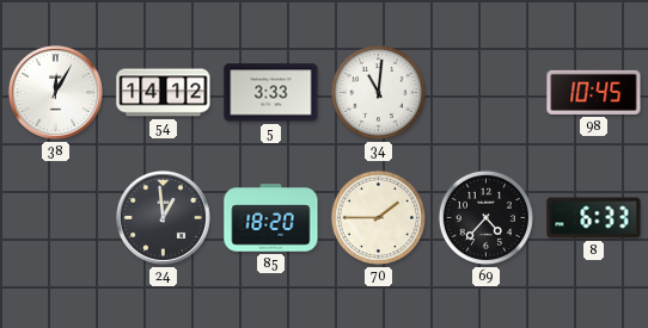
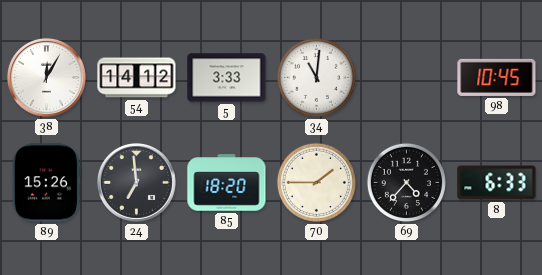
89: none -> 15:26
24: 12:59 -> 6:59
